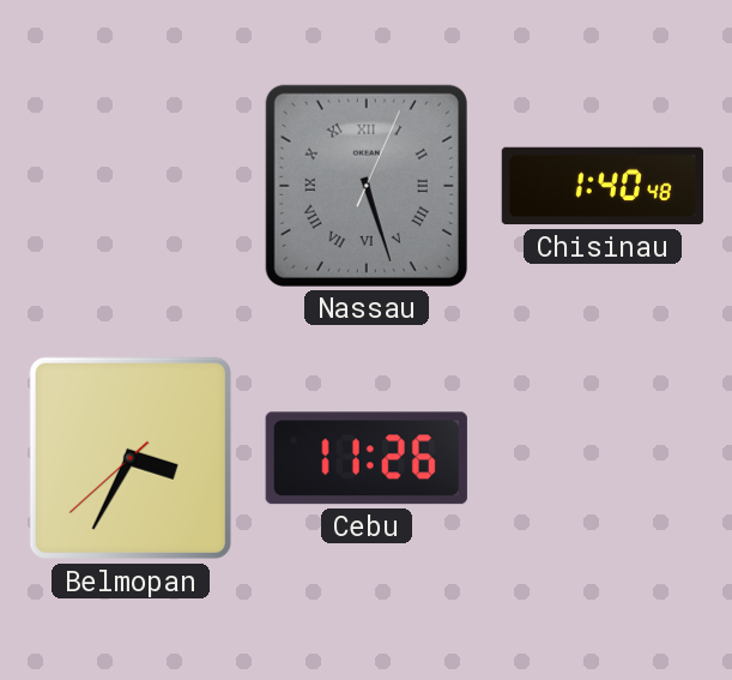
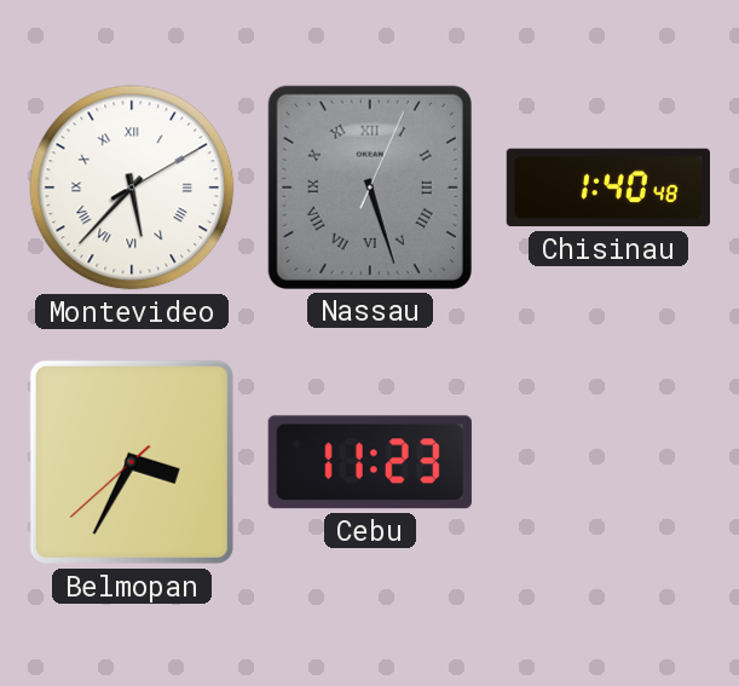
Montevideo: none -> 5:37
Cebu: 11:26 -> 11:23
